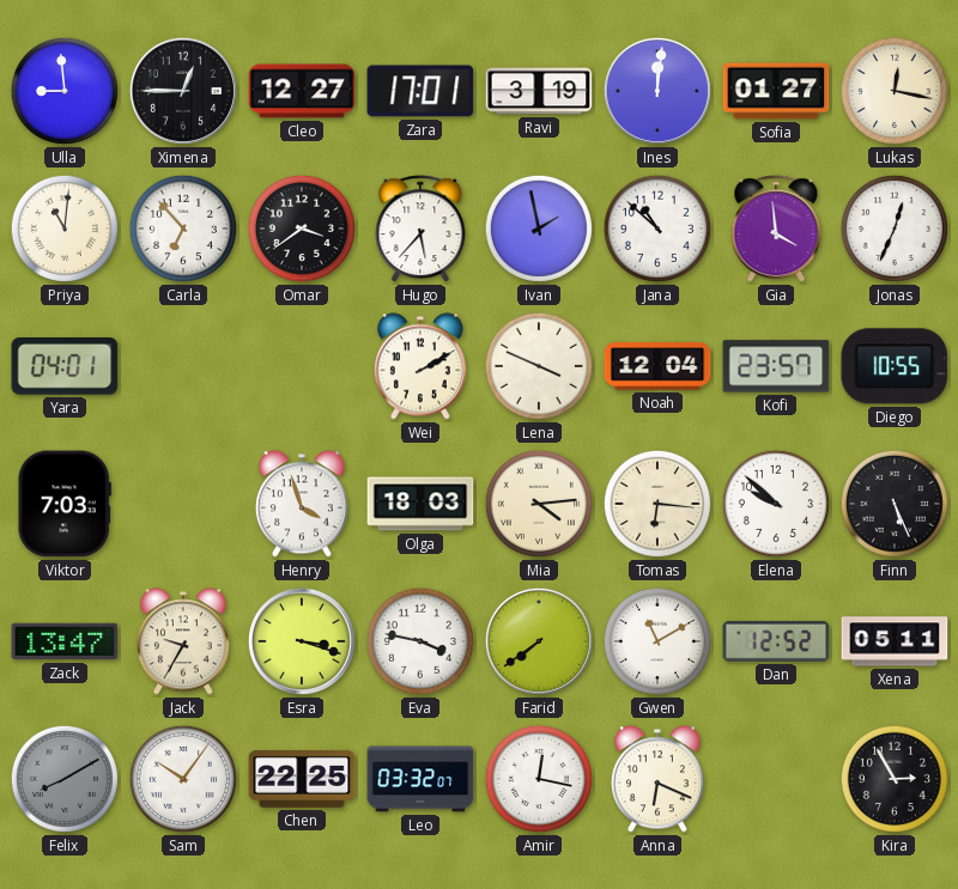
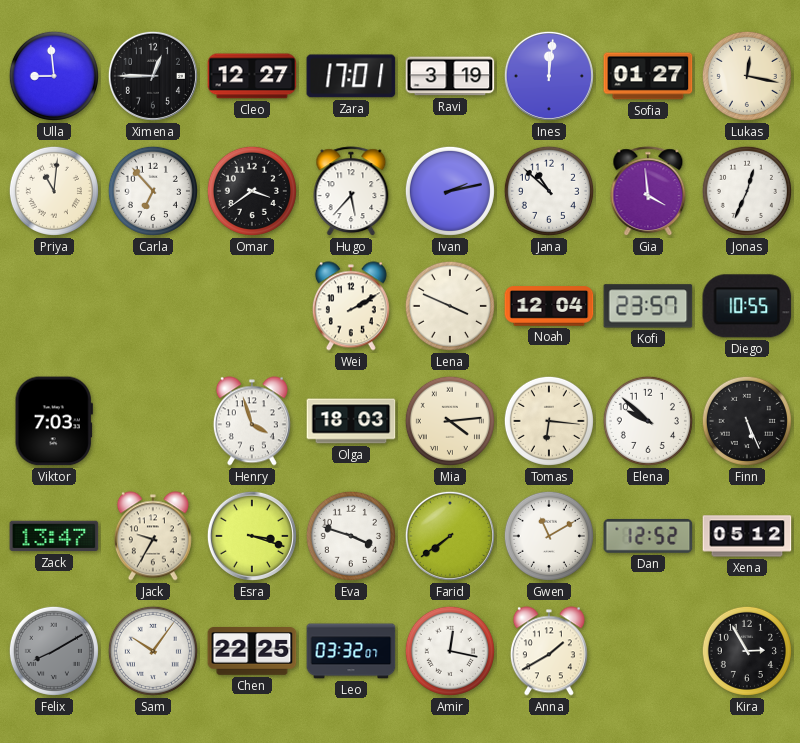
Ivan: 1:58 -> 2:13
Yara: 04:01 -> none
Eva: 3:47 -> 3:48
Xena: 05:11 -> 05:12
Anna: 6:19 -> 1:40
